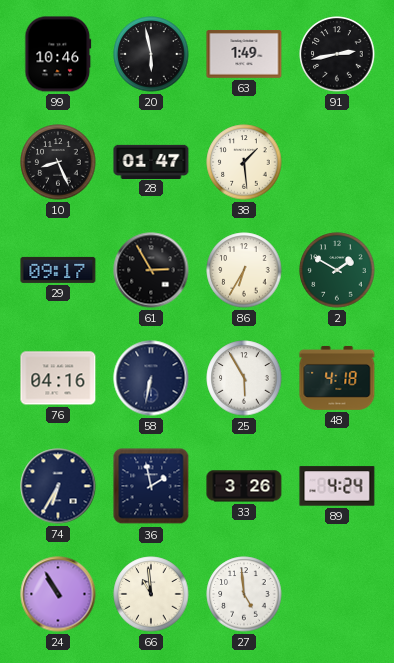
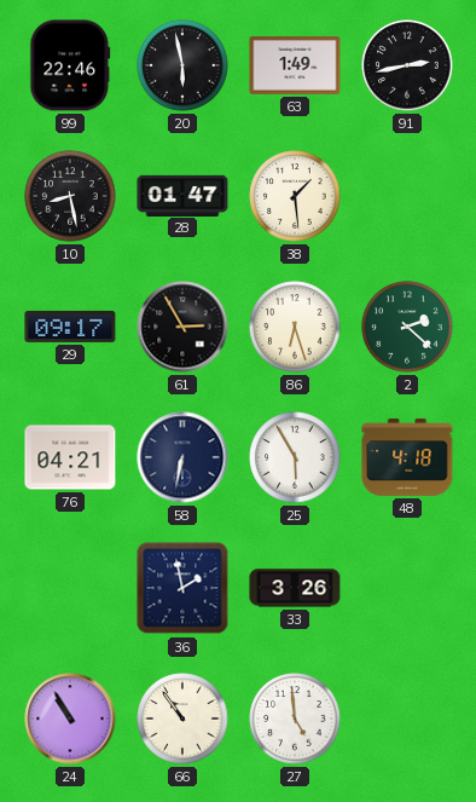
99: 10:46 -> 22:46
10: 8:26 -> 8:28
86: 6:35 -> 6:27
2: 1:50 -> 2:22
76: 04:16 -> 04:21
74: 6:35 -> none
89: 4:24 -> none
66: 10:59 -> 10:54
